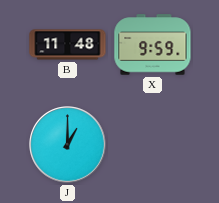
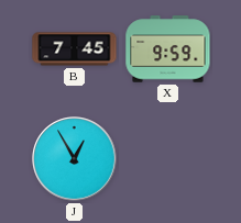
B: 11:48 -> 7:45
J: 1:00 -> 12:55
